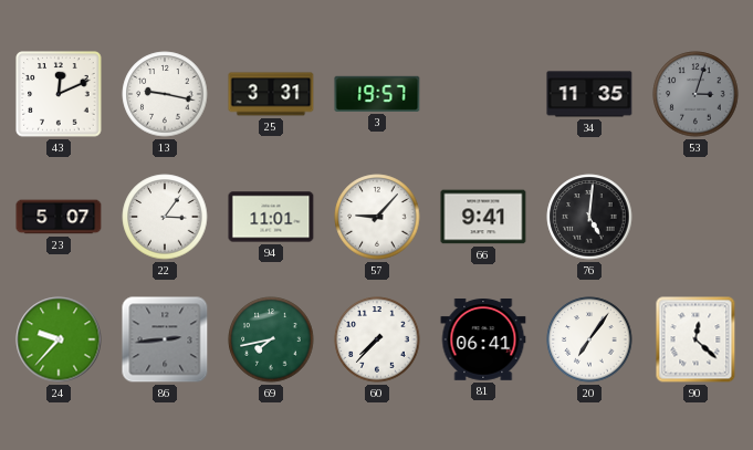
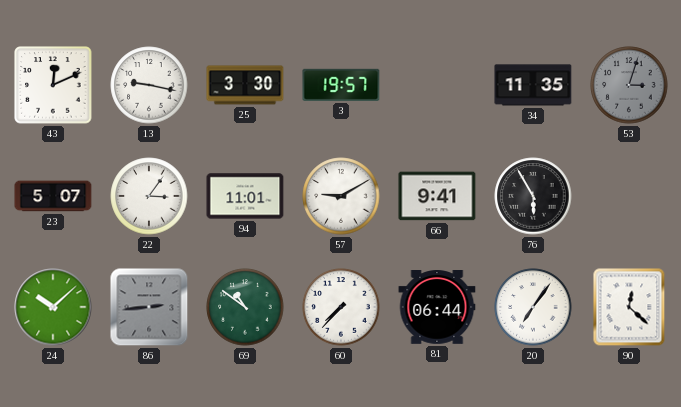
25: 3:31 -> 3:30
57: 9:07 -> 9:10
76: 5:01 -> 5:55
24: 9:37 -> 10:08
69: 7:43 -> 10:51
81: 06:41 -> 06:44
